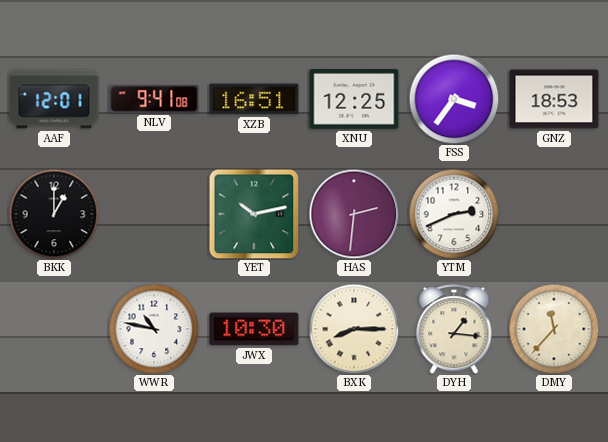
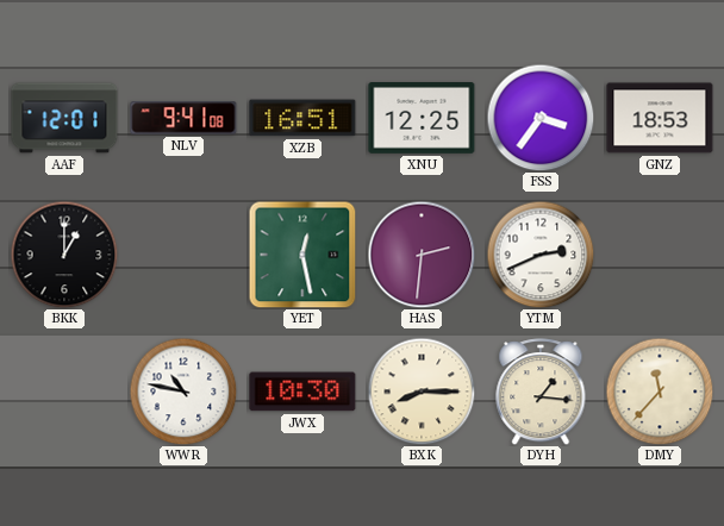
YET: 10:13 -> 12:28
